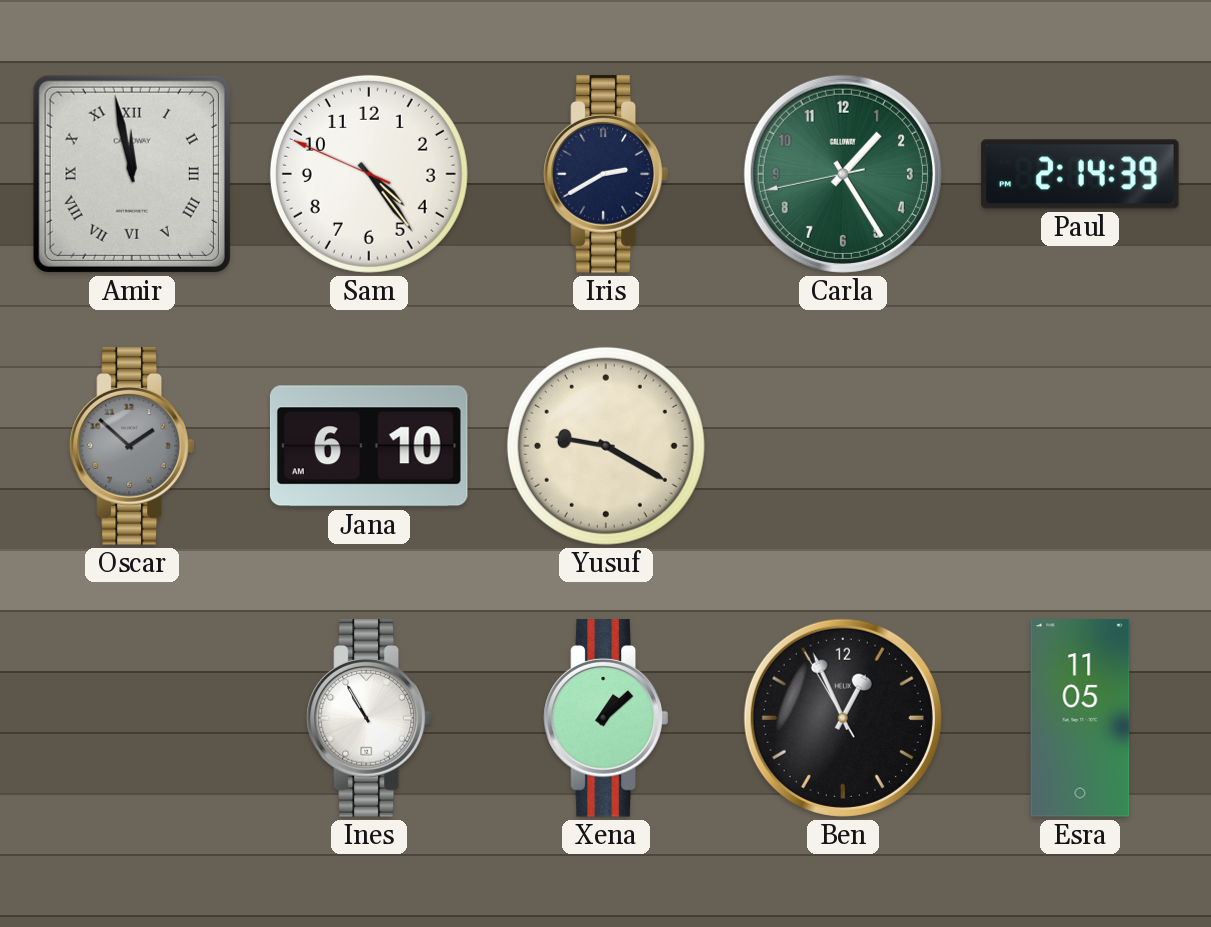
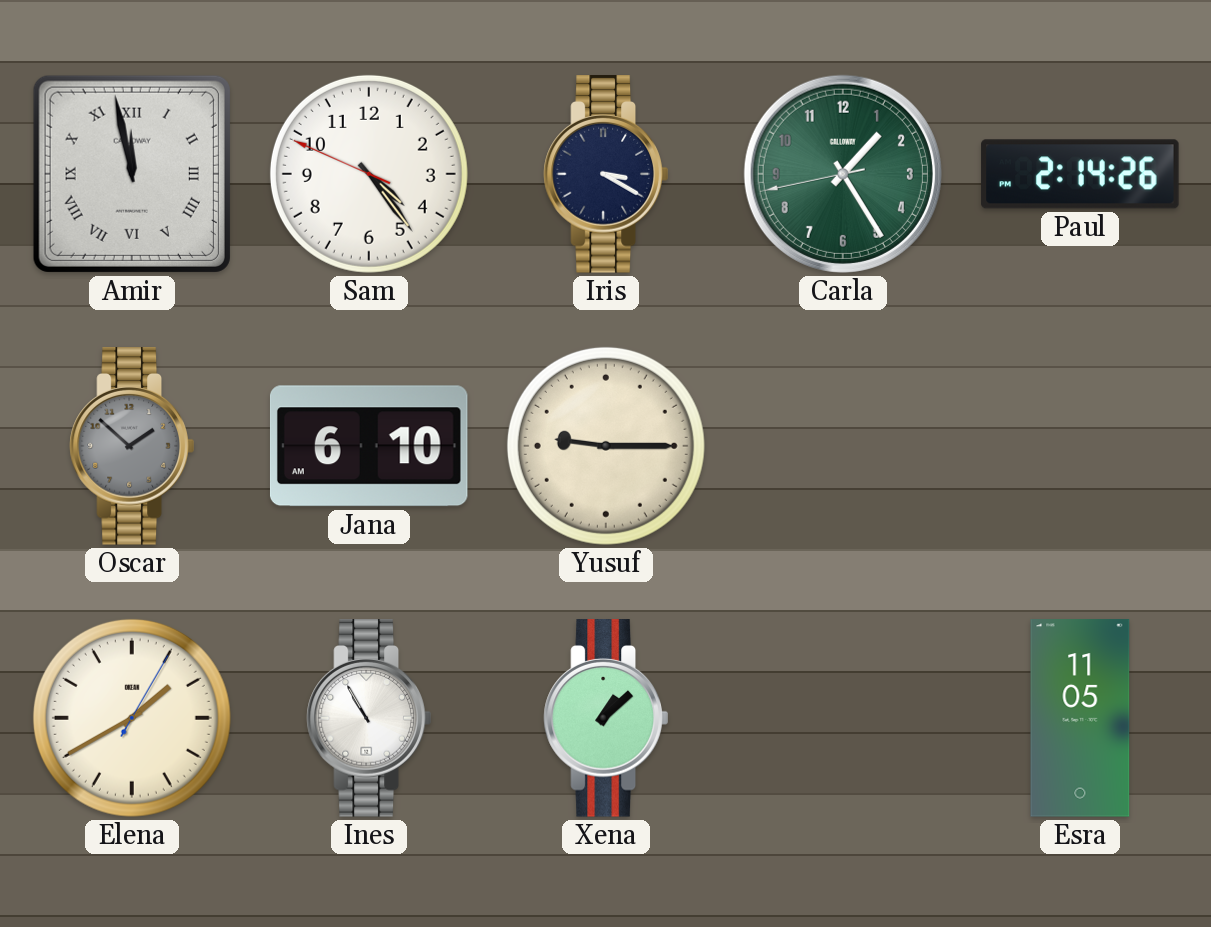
Iris: 2:40 -> 3:20
Paul: 2:14:39 -> 2:14:26
Yusuf: 9:20 -> 9:15
Elena: none -> 1:40
Ben: 12:55 -> none
